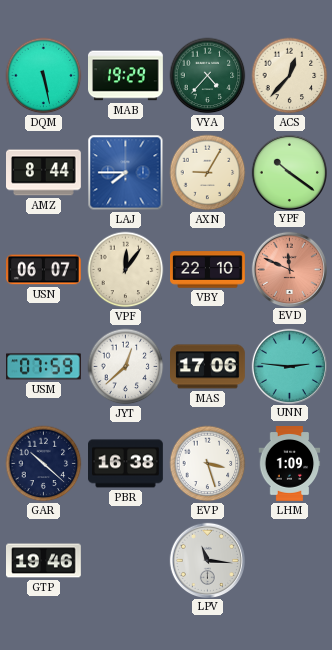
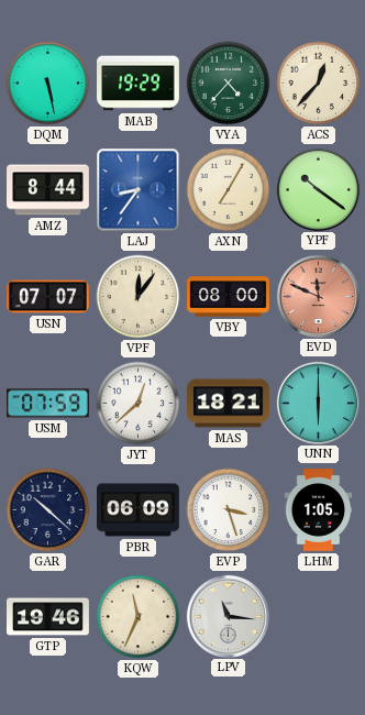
LAJ: 7:45 -> 8:36
AXN: 9:05 -> 7:05
USN: 06:07 -> 07:07
VBY: 22:10 -> 08:00
MAS: 17:06 -> 18:21
UNN: 2:46 -> 6:00
PBR: 16:38 -> 06:09
LHM: 1:09 -> 1:05
KQW: none -> 11:34
